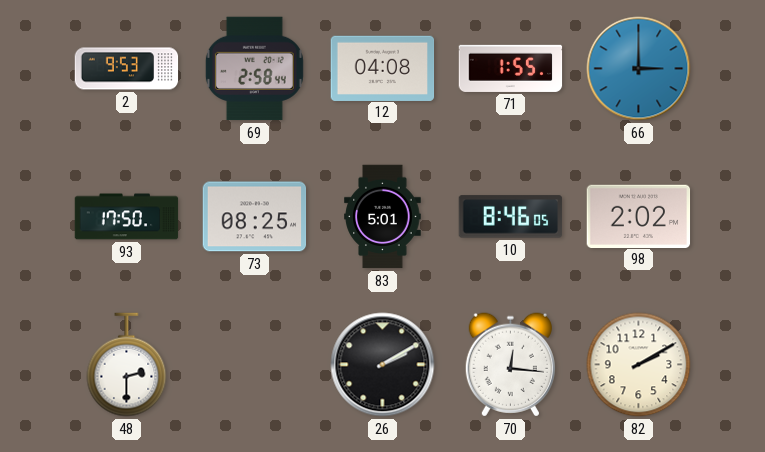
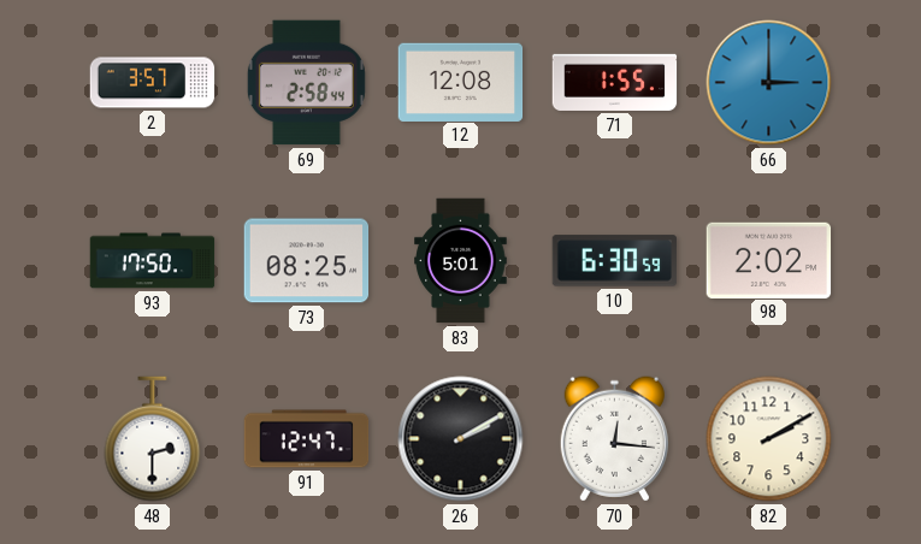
2: 9:53 -> 3:57
12: 04:08 -> 12:08
10: 8:46 -> 6:30
91: none -> 12:47
